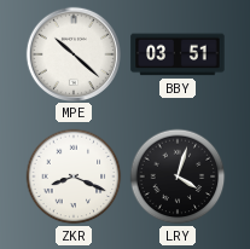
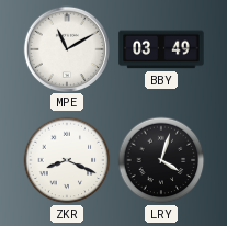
MPE: 10:22 -> 11:10
BBY: 03:51 -> 03:49
